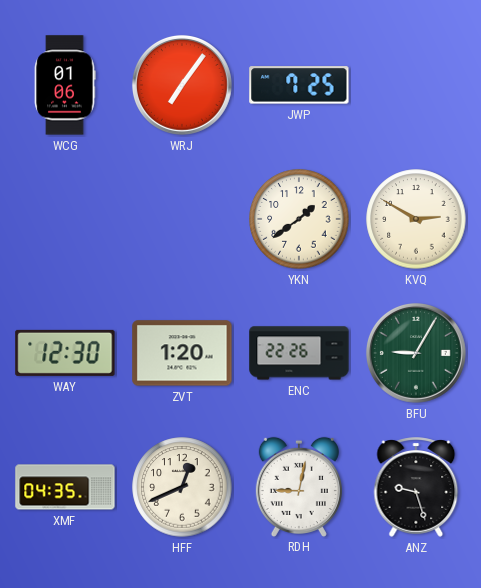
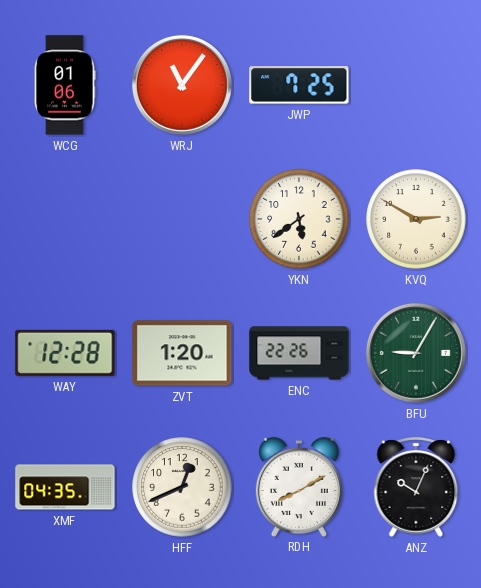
WRJ: 7:06 -> 11:06
YKN: 1:39 -> 5:39
WAY: 12:30 -> 12:28
RDH: 9:02 -> 8:10
ANZ: 9:27 -> 10:04
